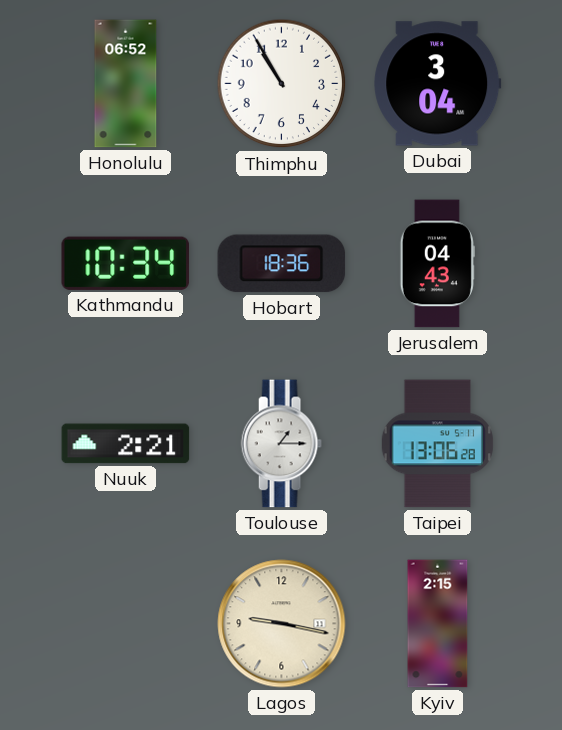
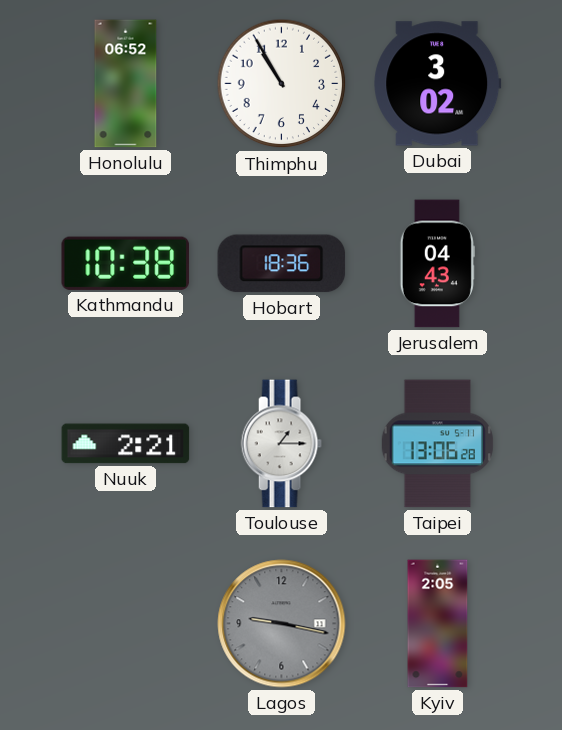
Dubai: 3:04 -> 3:02
Kathmandu: 10:34 -> 10:38
Lagos dial: cream -> grey
Kyiv: 2:15 -> 2:05
